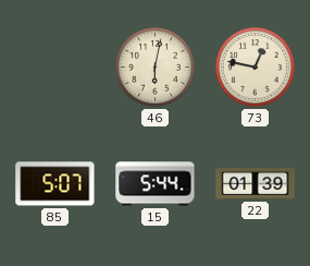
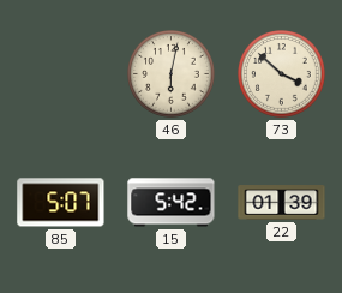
73: 12:47 -> 3:52
15: 5:44 -> 5:42
